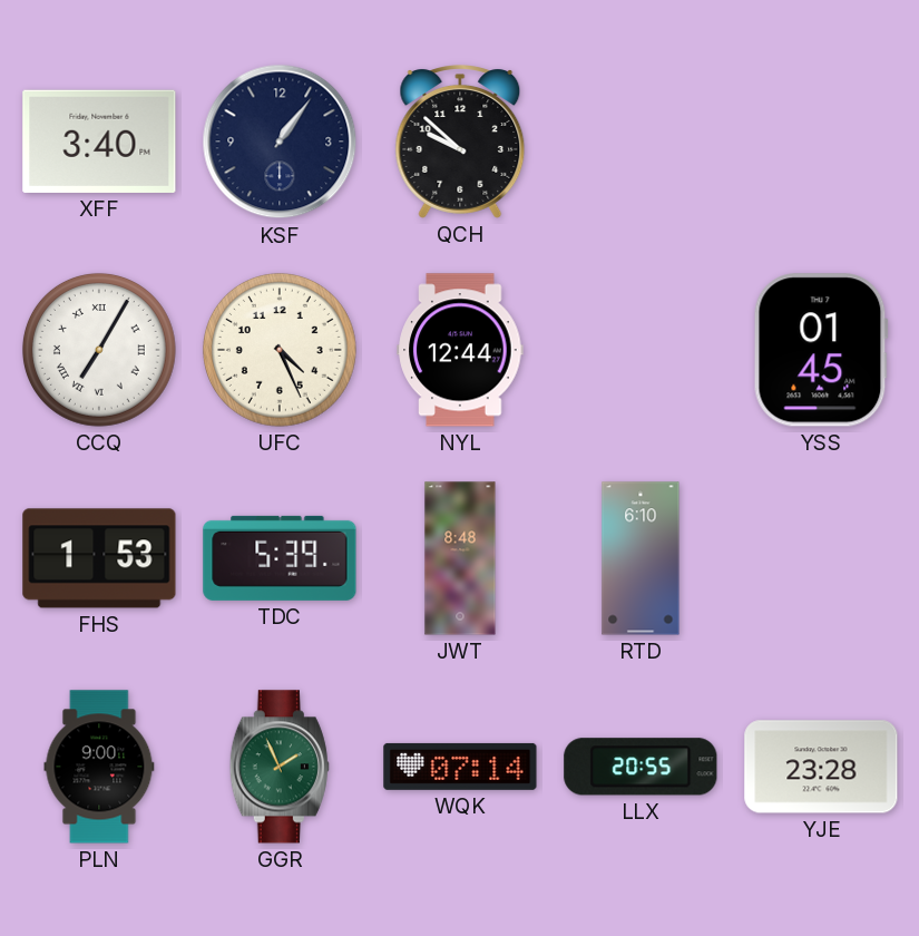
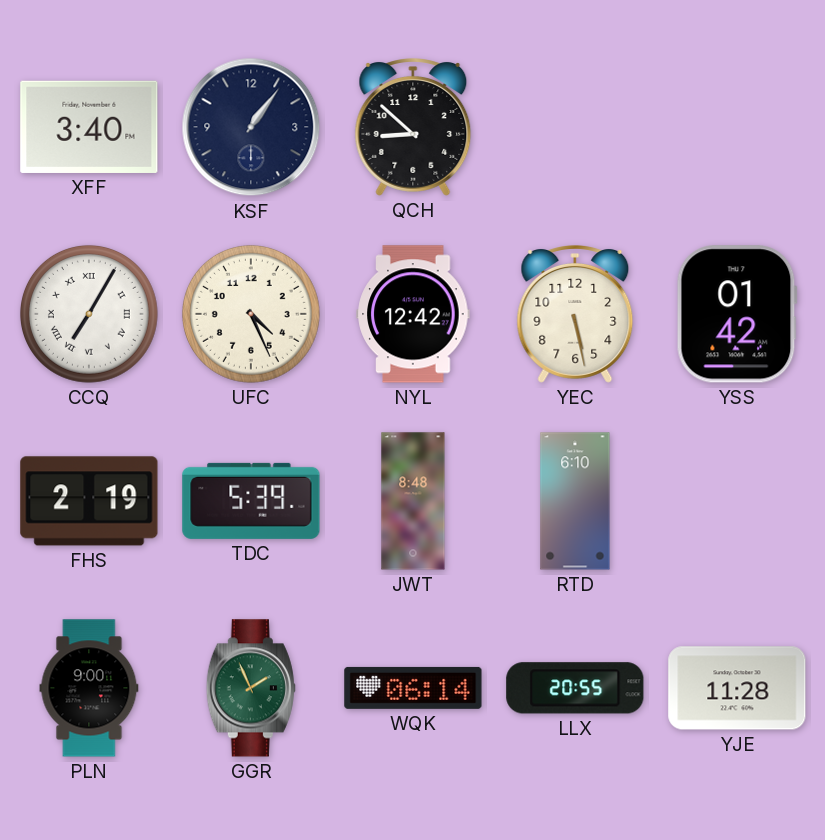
QCH: 9:52 -> 8:52
NYL: 12:44 -> 12:42
YEC: none -> 5:28
YSS: 01:45 -> 01:42
FHS: 1:53 -> 2:19
WQK: 07:14 -> 06:14
YJE: 23:28 -> 11:28
